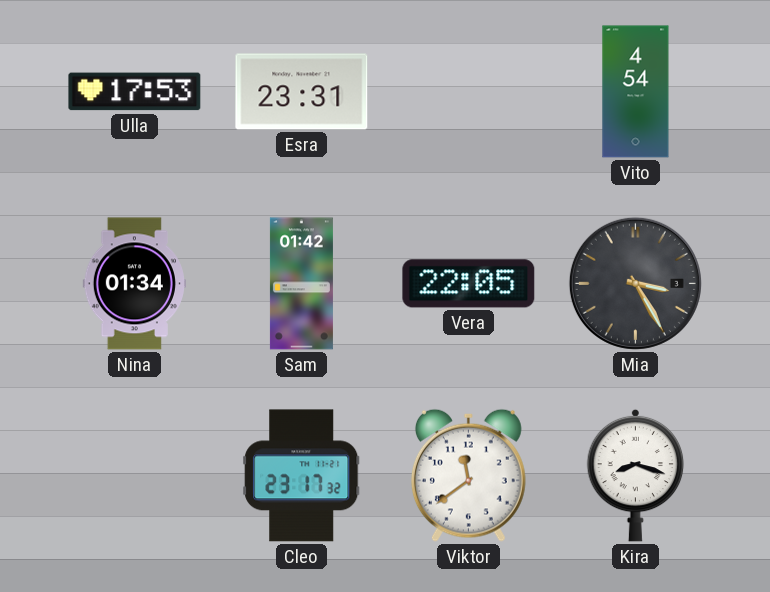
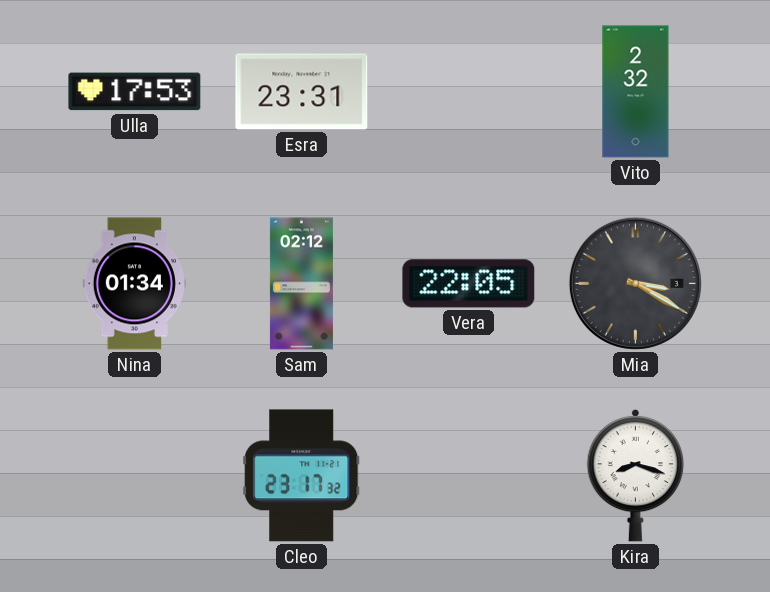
Vito: 4:54 -> 2:32
Sam: 01:42 -> 02:12
Mia: 3:25 -> 3:20
Viktor: 11:39 -> none
